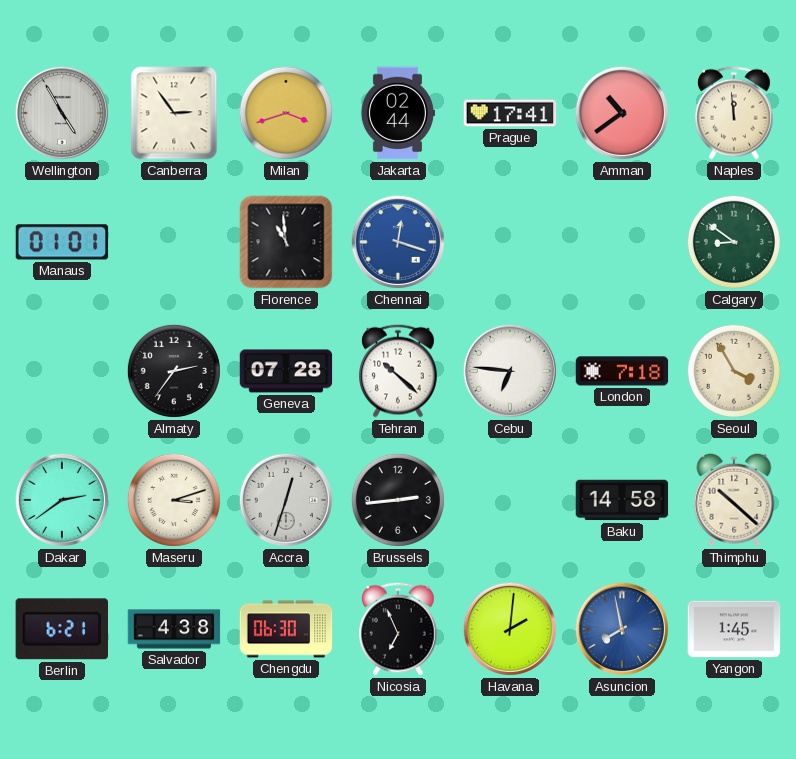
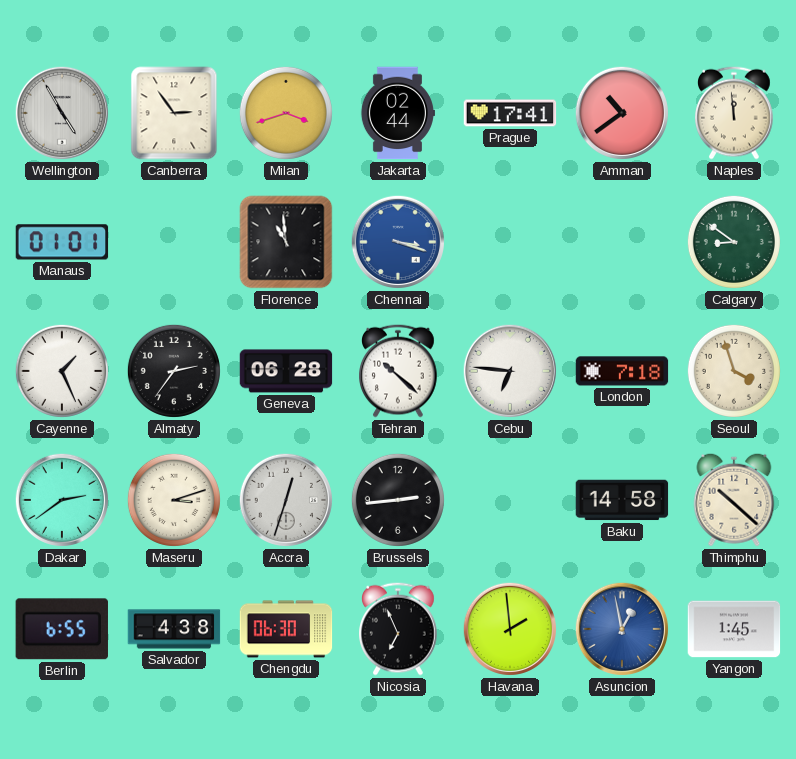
Chennai: 12:18 -> 3:18
Cayenne: none -> 1:26
Geneva: 07:28 -> 06:28
Seoul: 3:55 -> 3:57
Berlin: 6:21 -> 6:55
Havana: 2:01 -> 1:59
Asuncion: 7:58 -> 12:58
